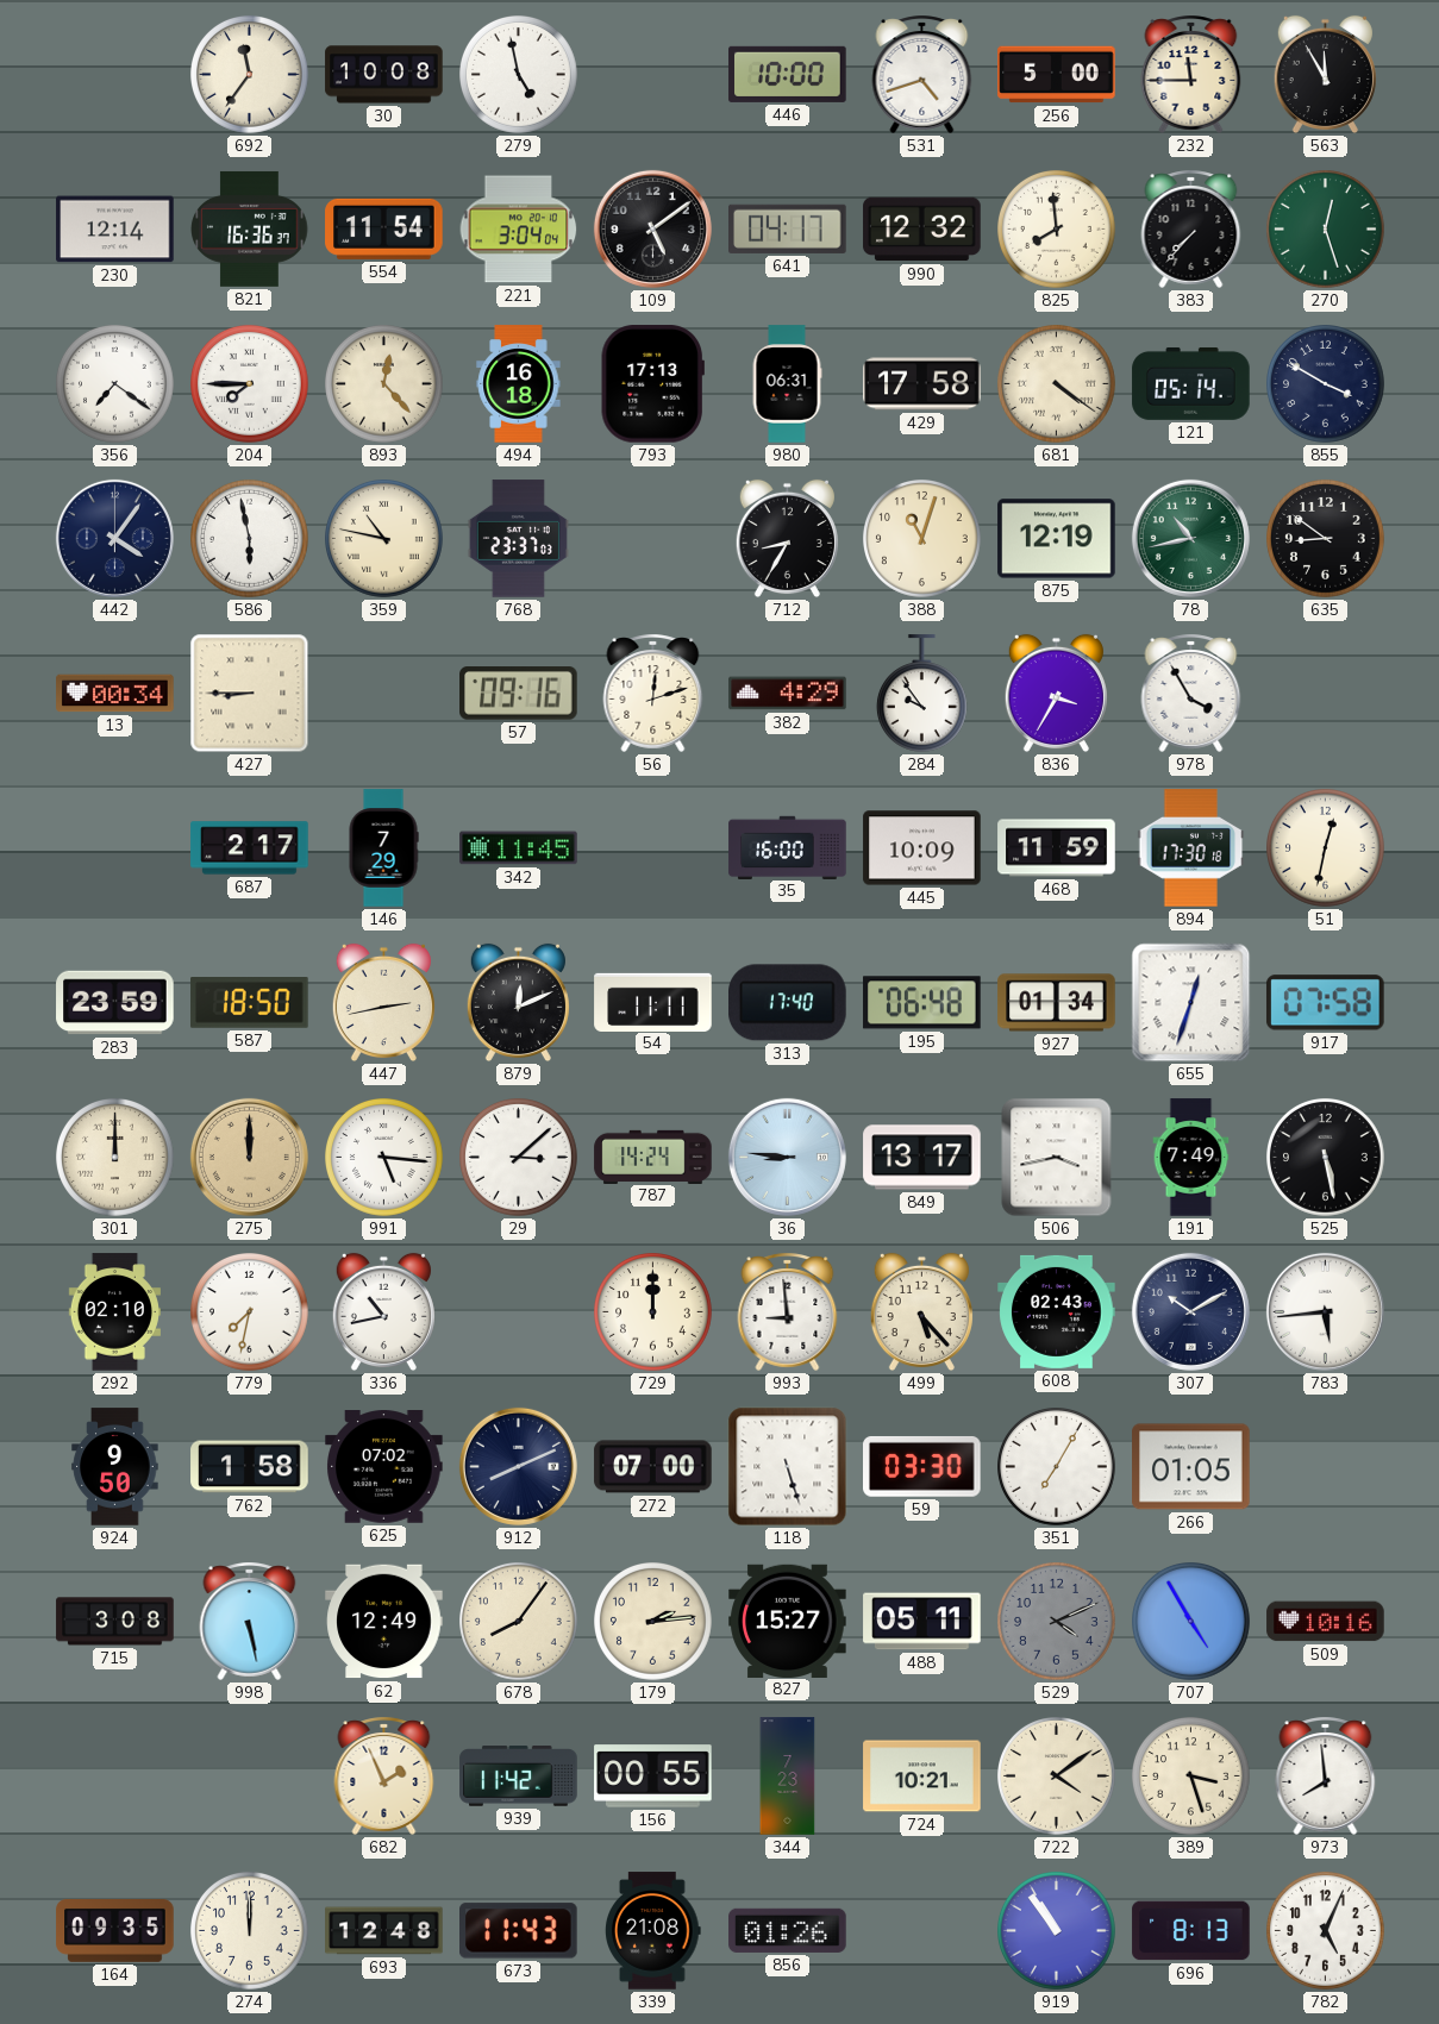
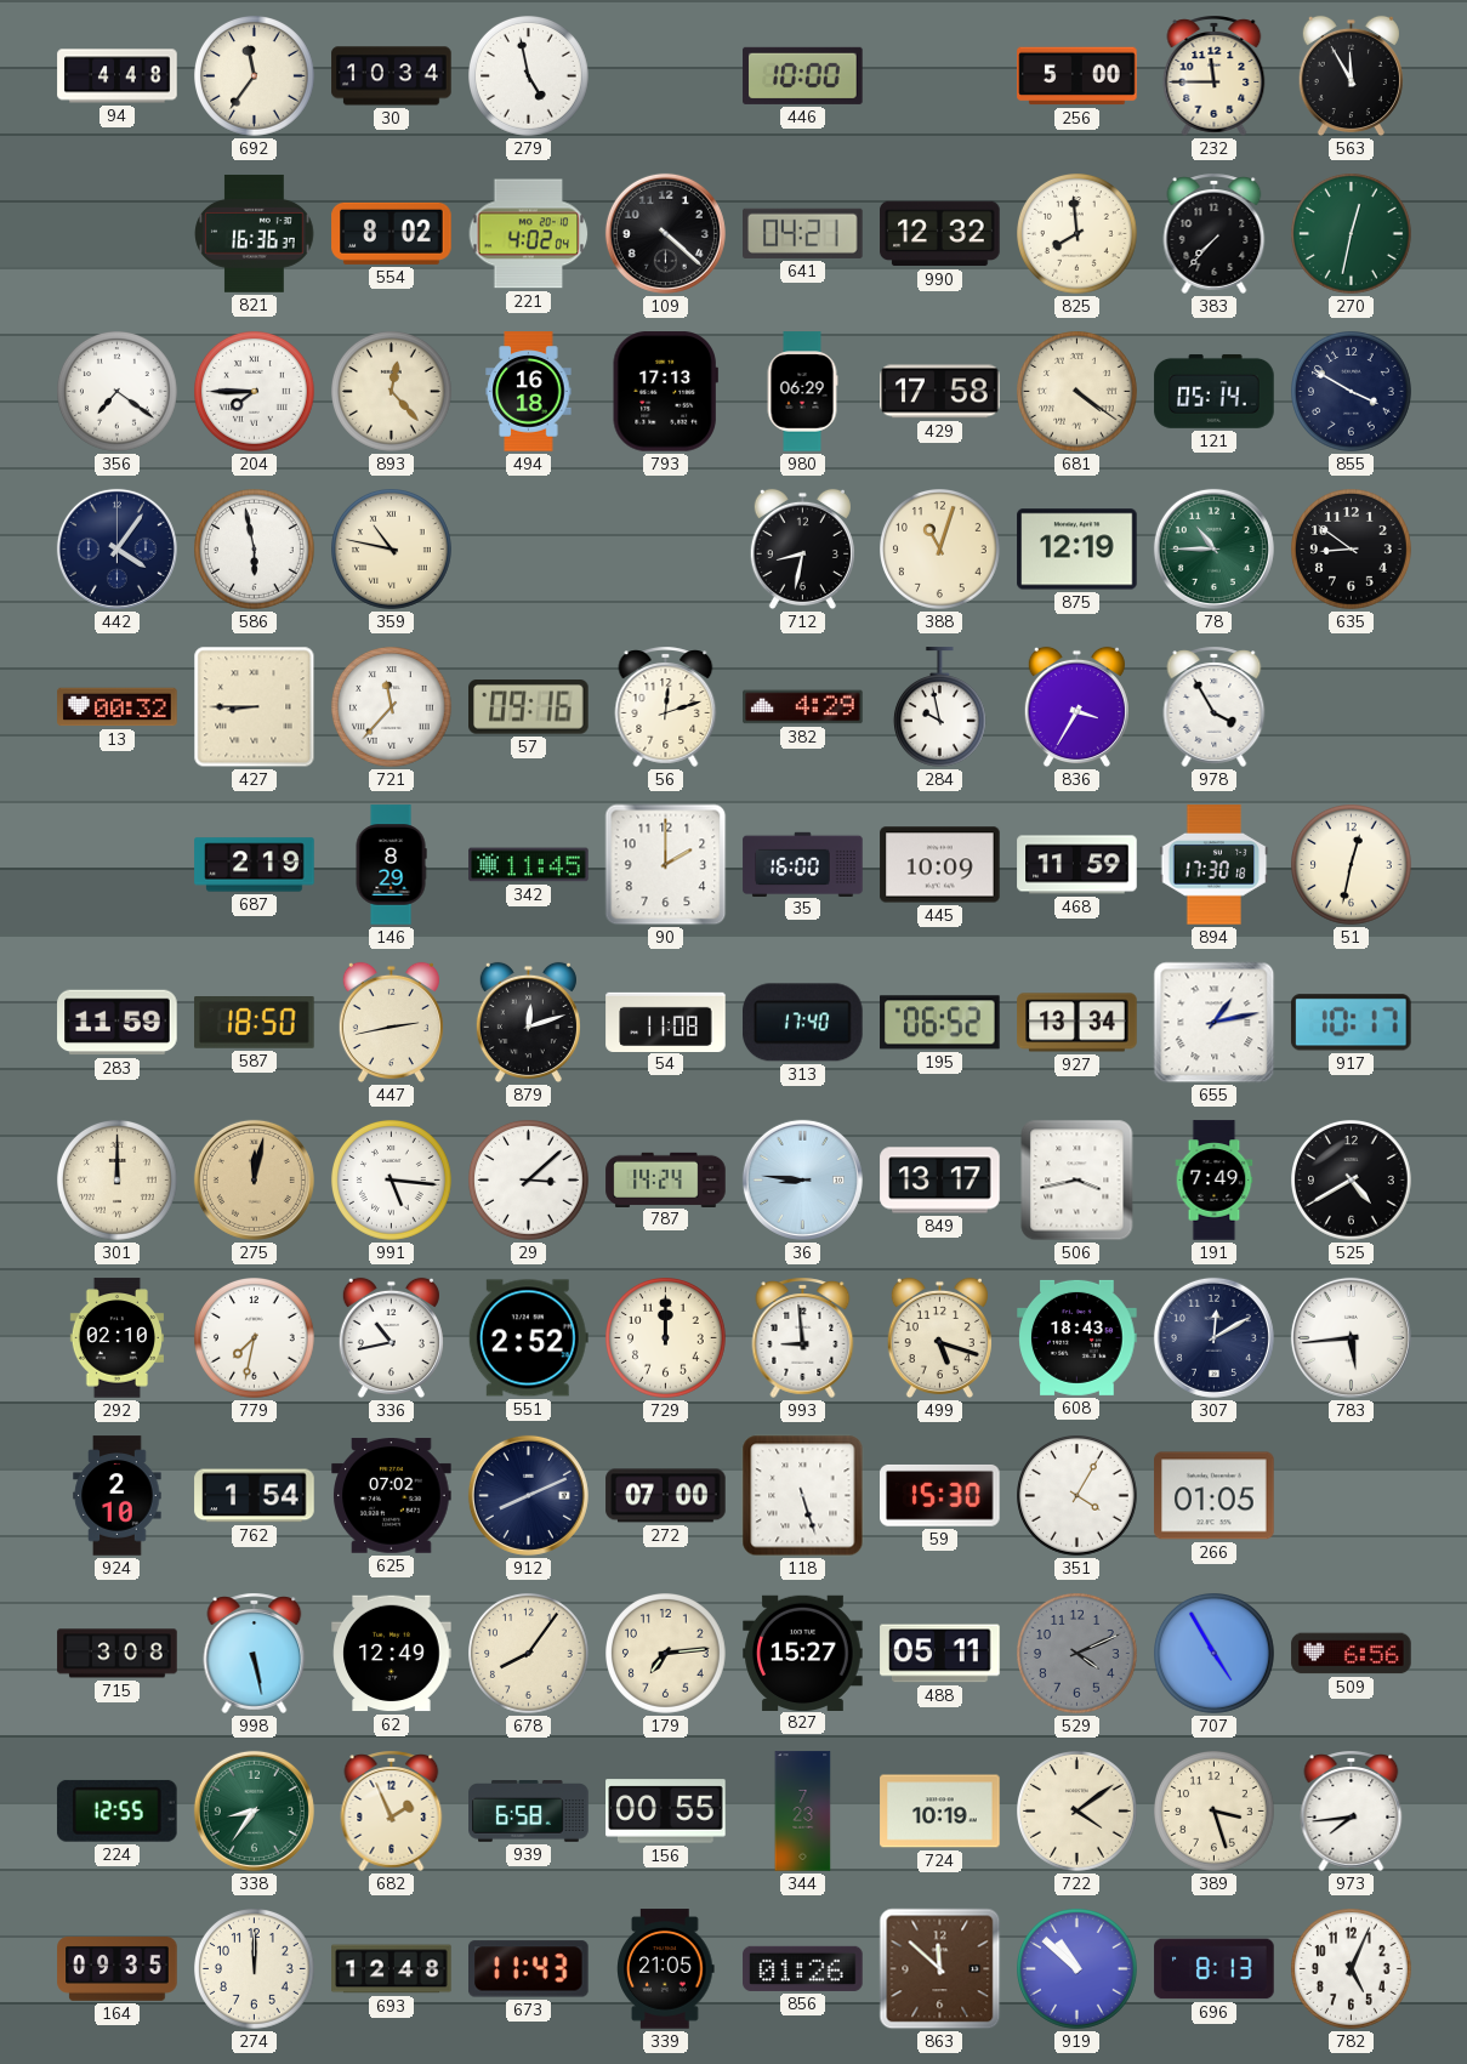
94: none -> 4:48
30: 10:08 -> 10:34
531: 4:42 -> none
230: 12:14 -> none
554: 11:54 -> 8:02
221: 3:04 -> 4:02
109: 5:09 -> 4:22
641: 04:17 -> 04:21
270: 12:27 -> 12:32
980: 06:31 -> 06:29
768: 23:37 -> none
712: 8:35 -> 8:32
78: 10:43 -> 10:45
13: 00:34 -> 00:32
721: none -> 11:37
284: 9:54 -> 9:58
687: 2:17 -> 2:19
146: 7:29 -> 8:29
90: none -> 2:00
283: 23:59 -> 11:59
879: 12:11 -> 12:12
54: 11:11 -> 11:08
195: 06:48 -> 06:52
927: 01:34 -> 13:34
655: 12:33 -> 1:13
917: 07:58 -> 10:17
275: 12:00 -> 12:02
525: 5:28 -> 4:40
551: none -> 2:52
499: 5:23 -> 5:18
608: 02:43 -> 18:43
307: 10:10 -> 12:10
924: 9:50 -> 2:10
762: 1:58 -> 1:54
59: 03:30 -> 15:30
351: 7:05 -> 4:05
179: 2:14 -> 7:14
509: 10:16 -> 6:56
224: none -> 12:55
338: none -> 8:36
939: 11:42 -> 6:58
724: 10:21 -> 10:19
973: 7:59 -> 7:44
339: 21:08 -> 21:05
863: none -> 11:52
919: 10:54 -> 10:52
